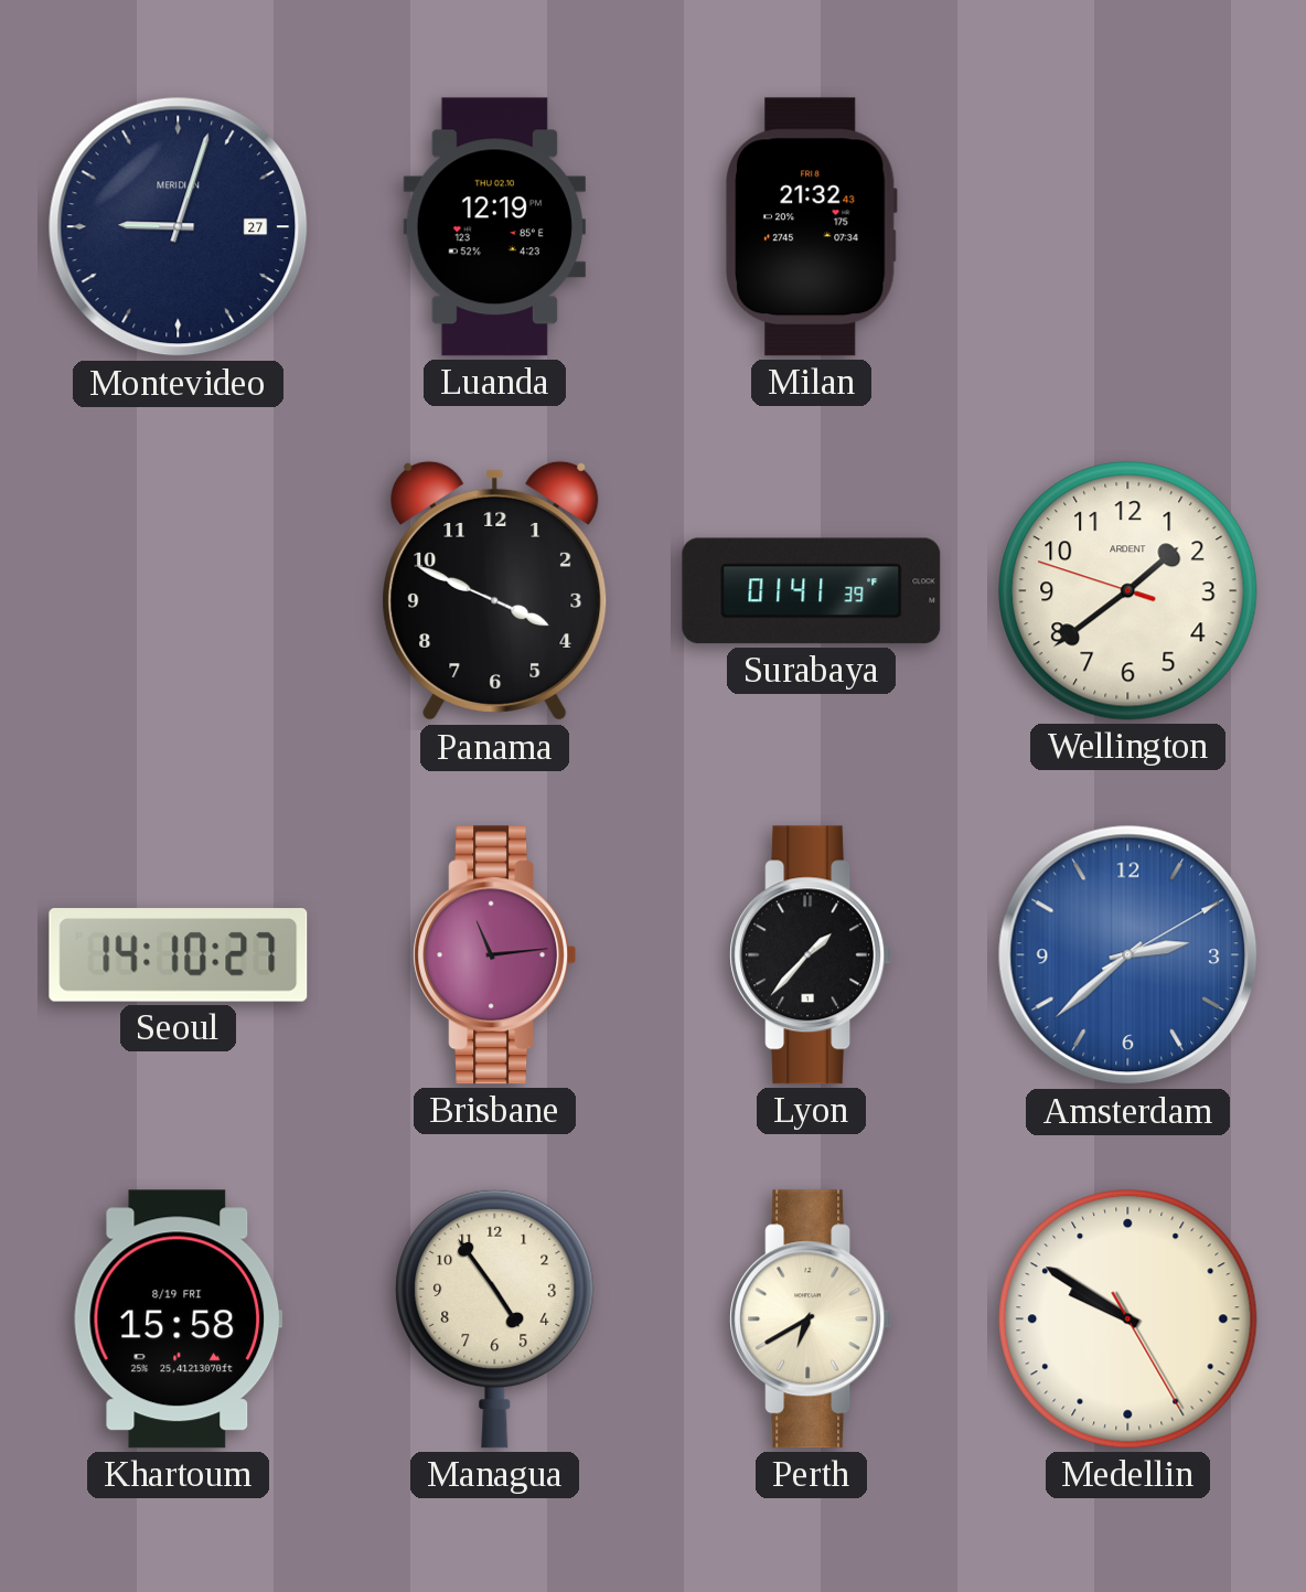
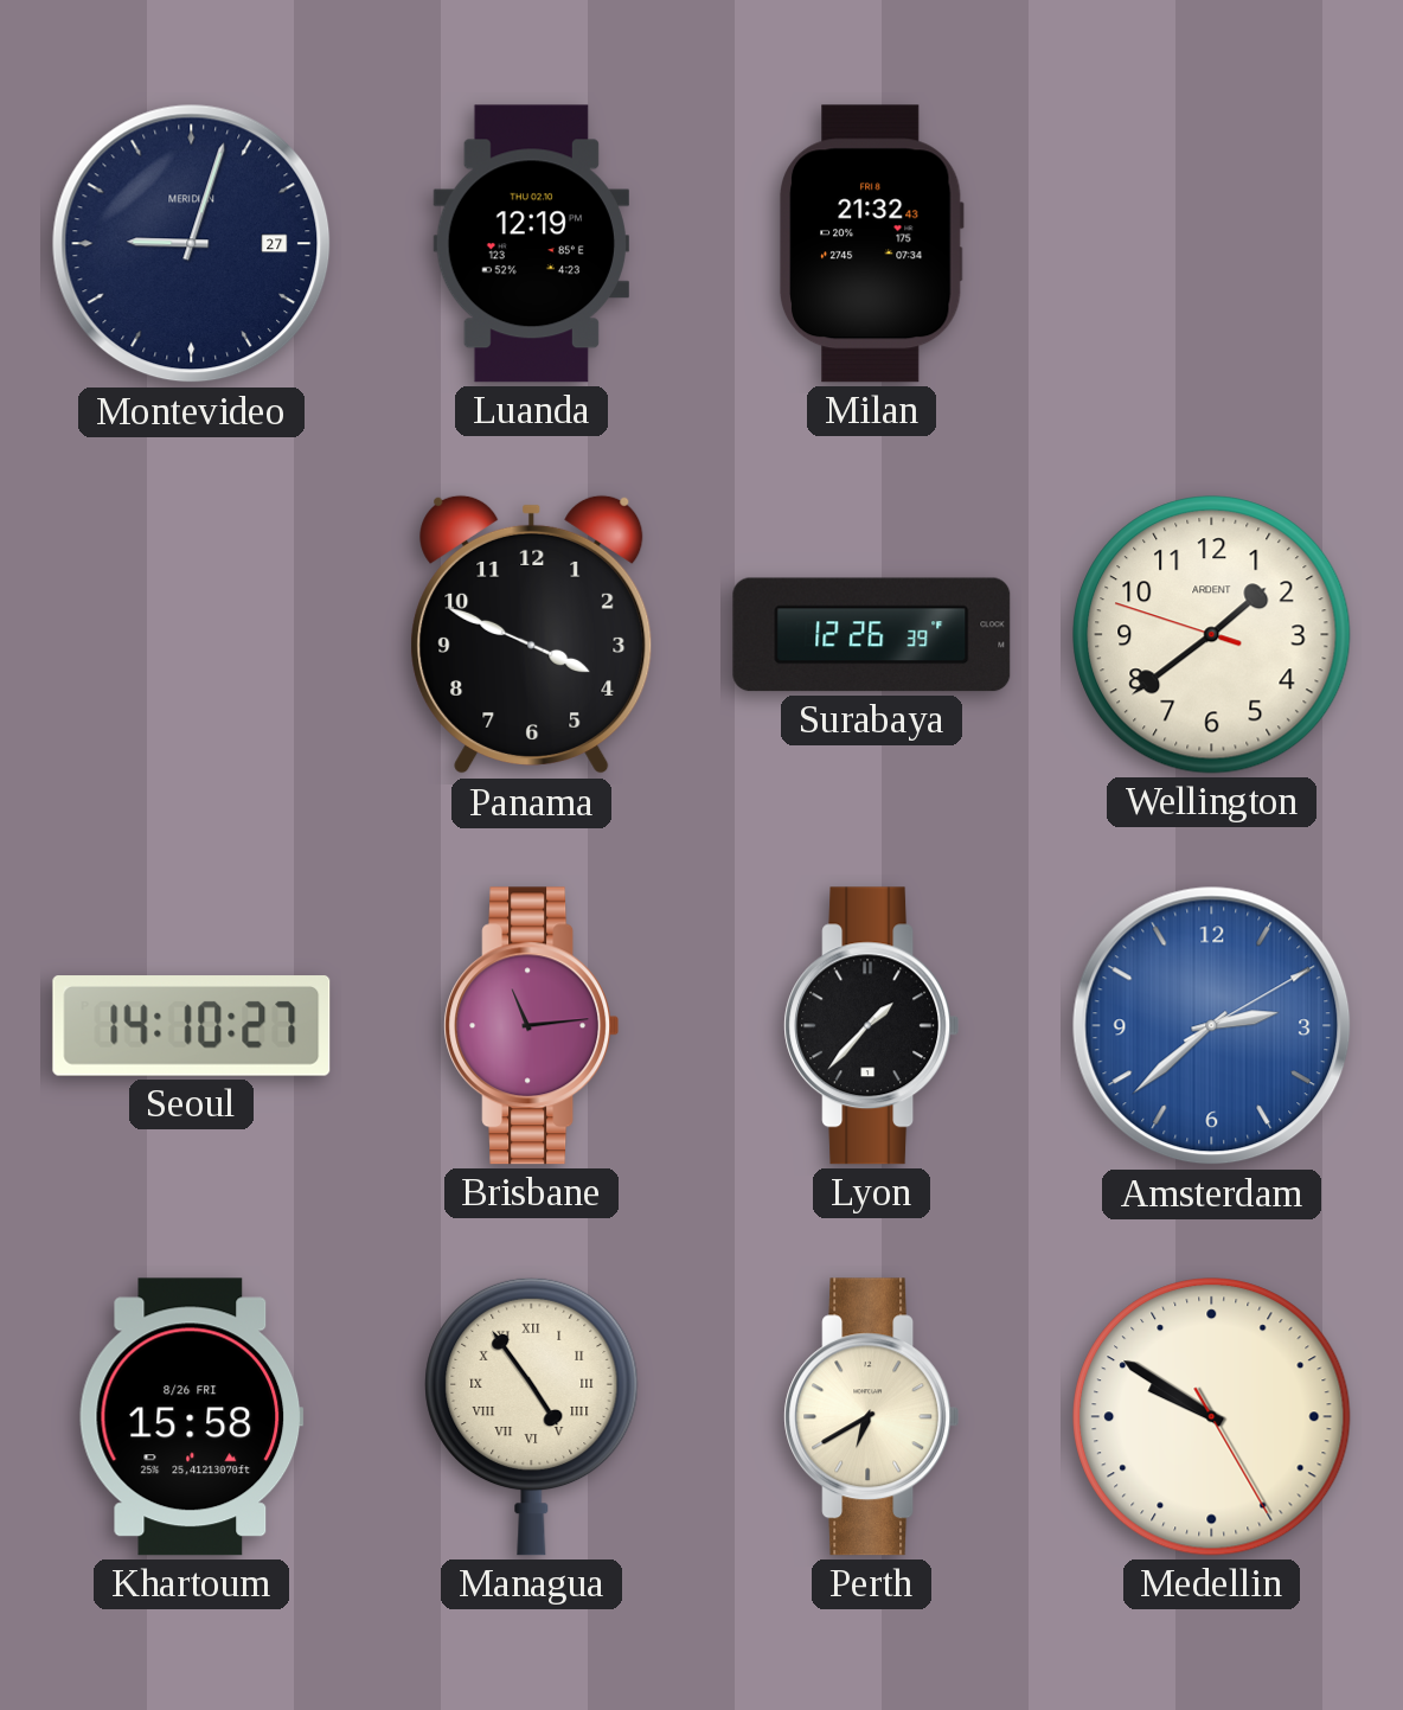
Surabaya: 01:41 -> 12:26
Khartoum date: 8/19 FRI -> 8/26 FRI
Managua numerals: Arabic -> Roman
